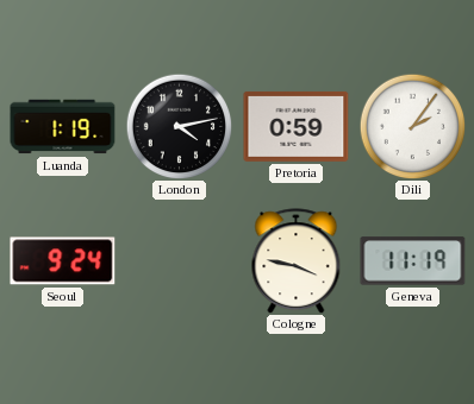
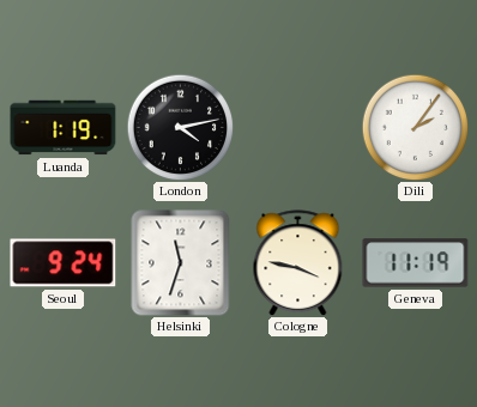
Pretoria: 0:59 -> none
Helsinki: none -> 11:33
